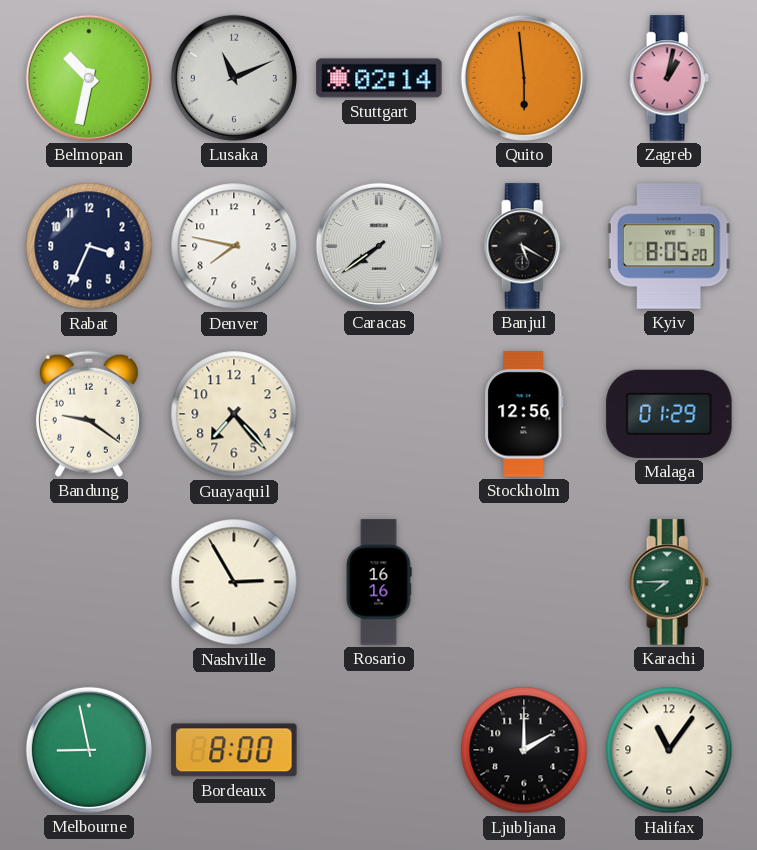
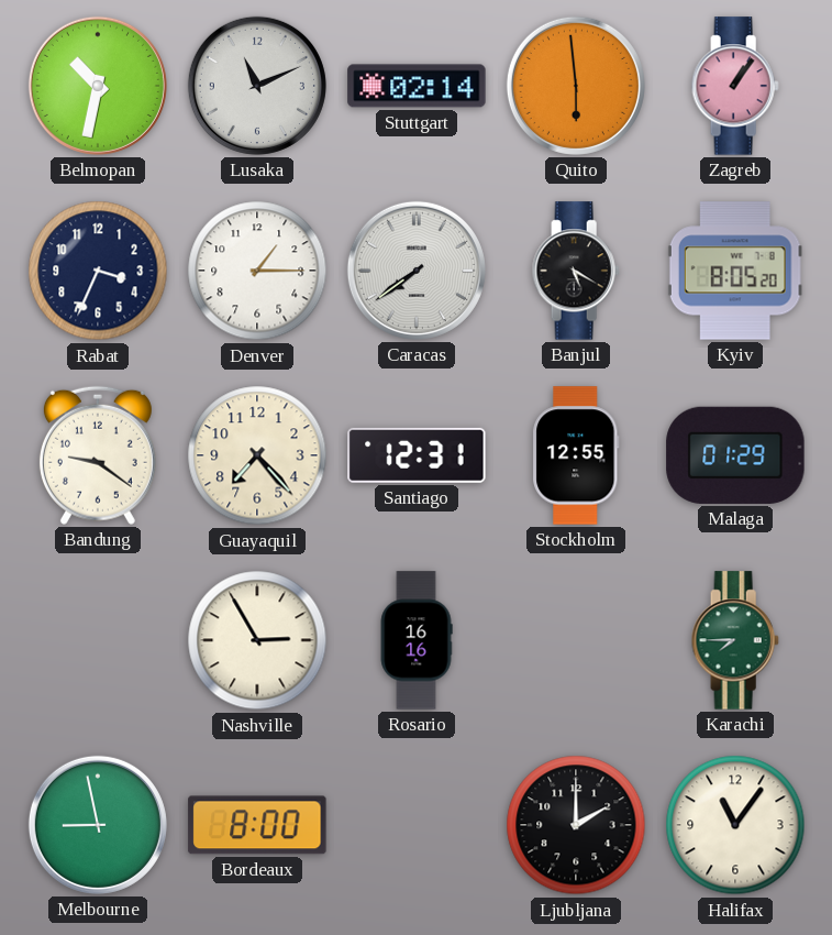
Zagreb: 1:02 -> 1:06
Denver: 7:47 -> 1:15
Santiago: none -> 12:31
Stockholm: 12:56 -> 12:55
